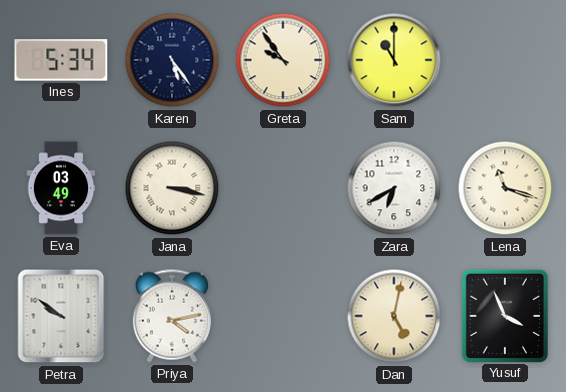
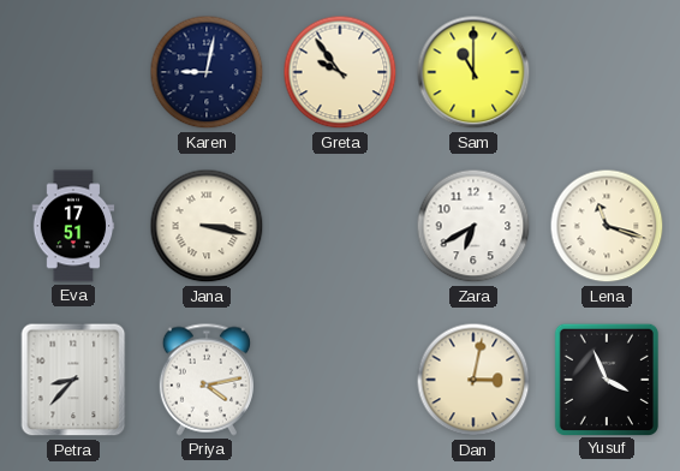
Ines: 5:34 -> none
Karen: 5:24 -> 9:02
Eva: 03:49 -> 17:51
Petra: 9:51 -> 8:37
Dan: 5:02 -> 3:02
